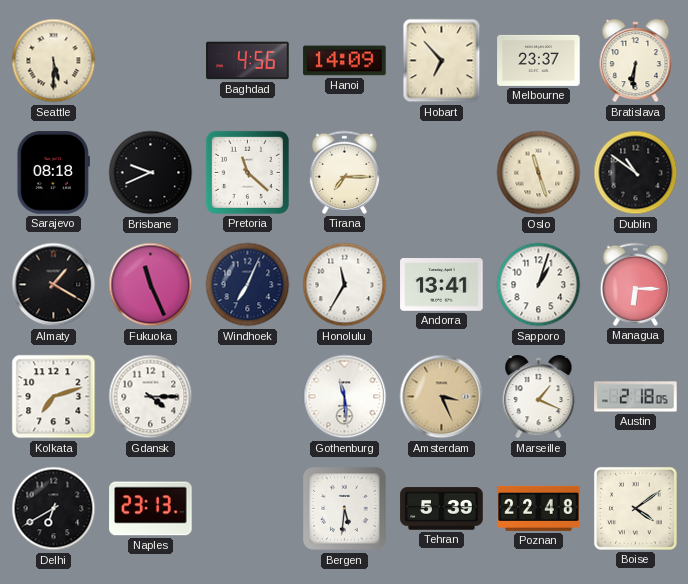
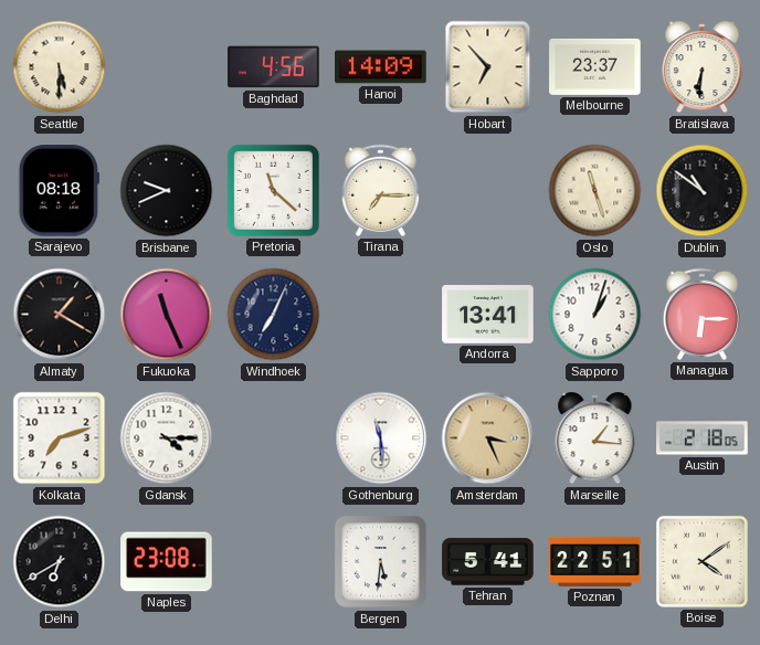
Honolulu: 11:35 -> none
Marseille: 1:19 -> 1:16
Naples: 23:13 -> 23:08
Tehran: 5:39 -> 5:41
Poznan: 22:48 -> 22:51
